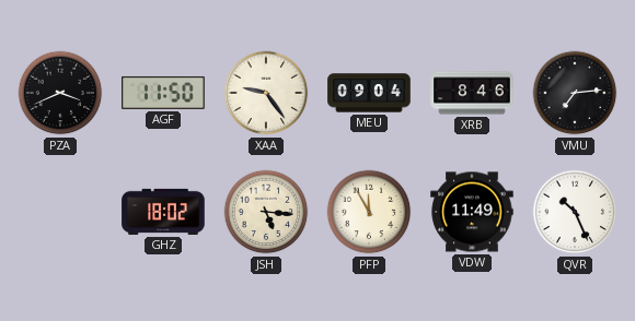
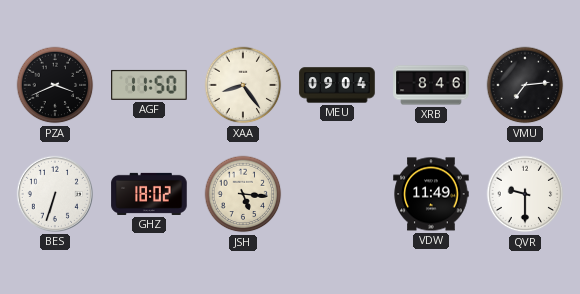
XAA: 9:24 -> 8:24
BES: none -> 6:33
PFP: 11:55 -> none
QVR: 10:26 -> 9:30
